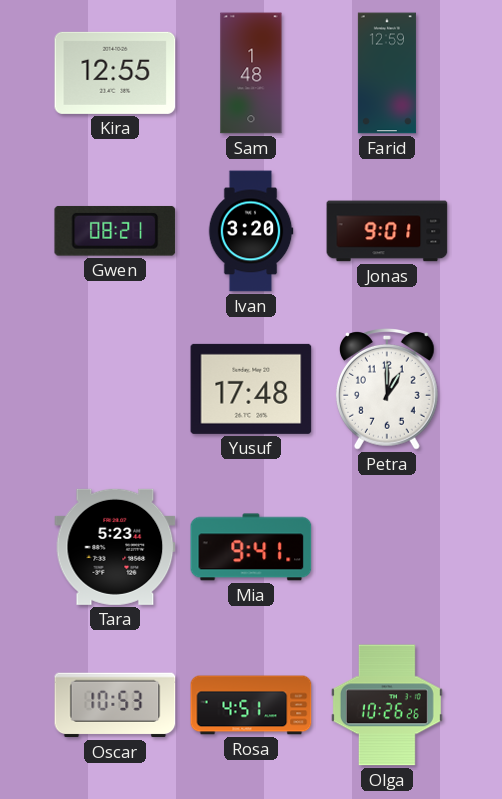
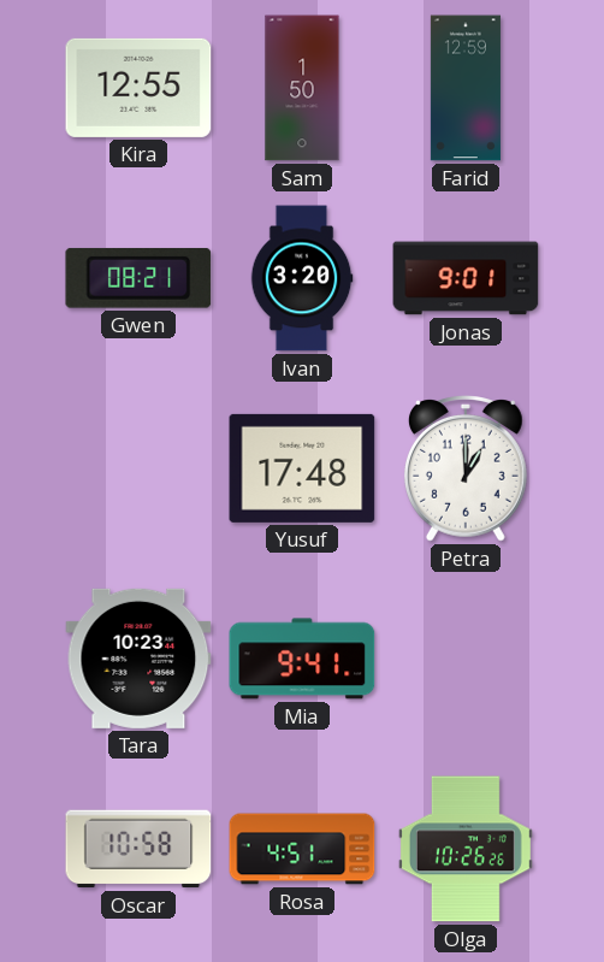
Sam: 1:48 -> 1:50
Tara: 5:23 -> 10:23
Oscar: 10:53 -> 10:58
